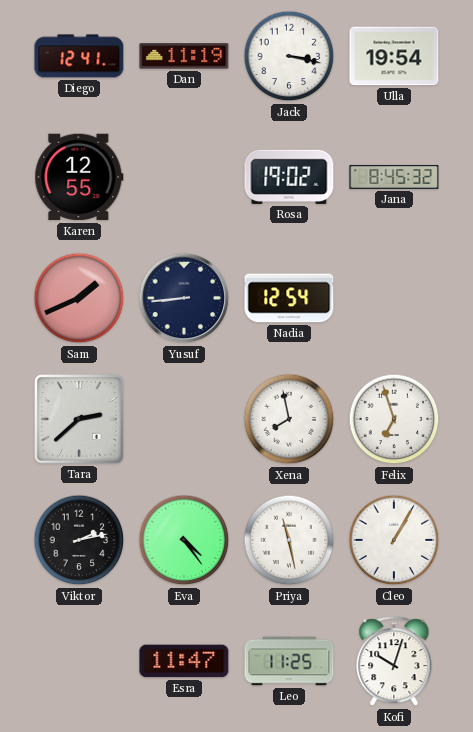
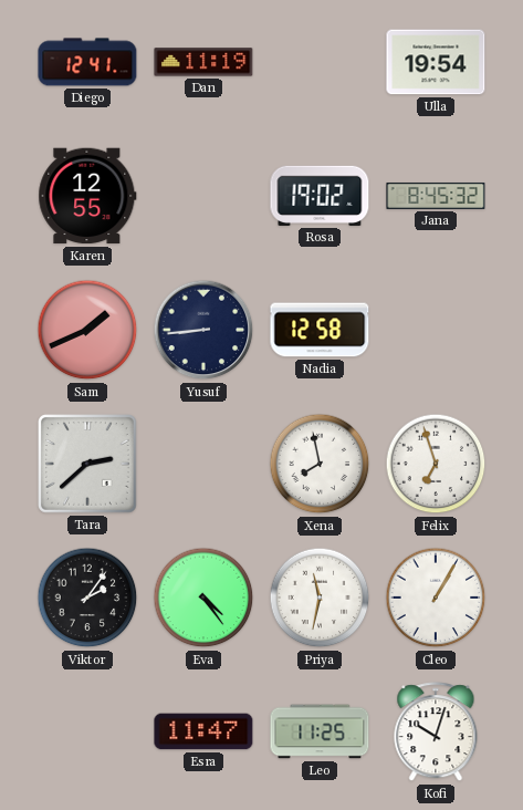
Jack: 3:17 -> none
Nadia: 12:54 -> 12:58
Viktor: 2:13 -> 2:06
Priya: 11:28 -> 11:32
